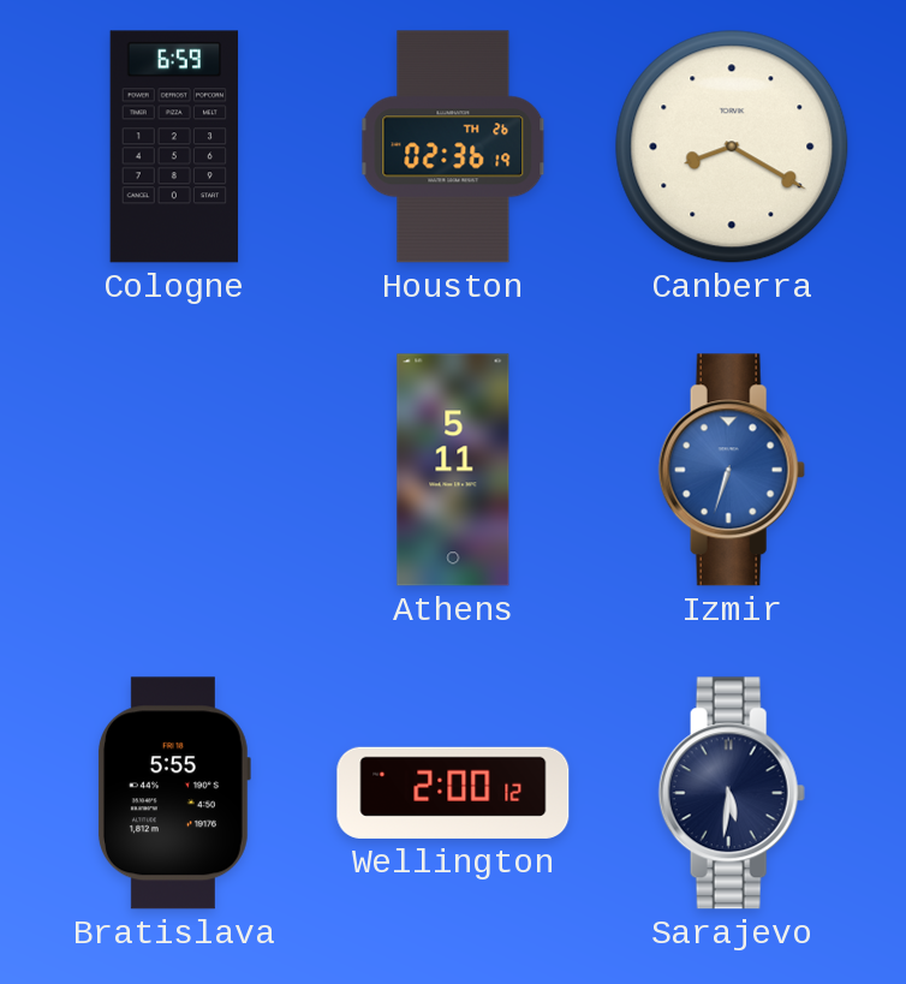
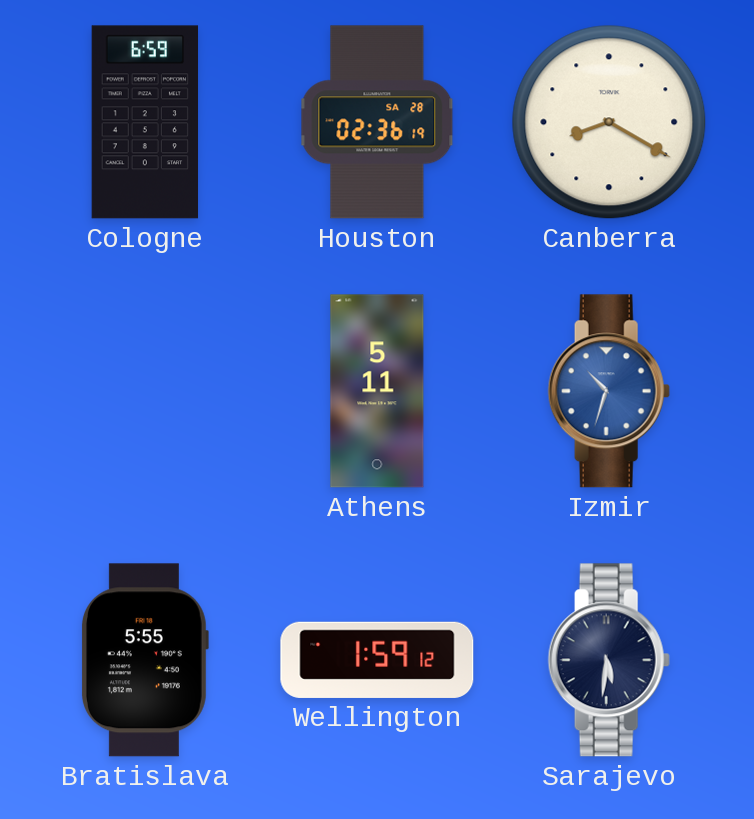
Houston date: TH 26 -> SA 28
Izmir: 6:33 -> 10:33
Wellington: 2:00 -> 1:59
